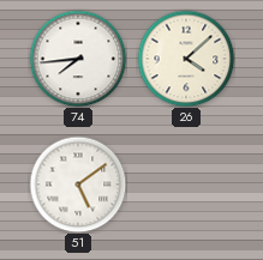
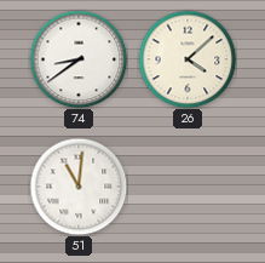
74: 7:44 -> 8:39
51: 5:09 -> 11:01
